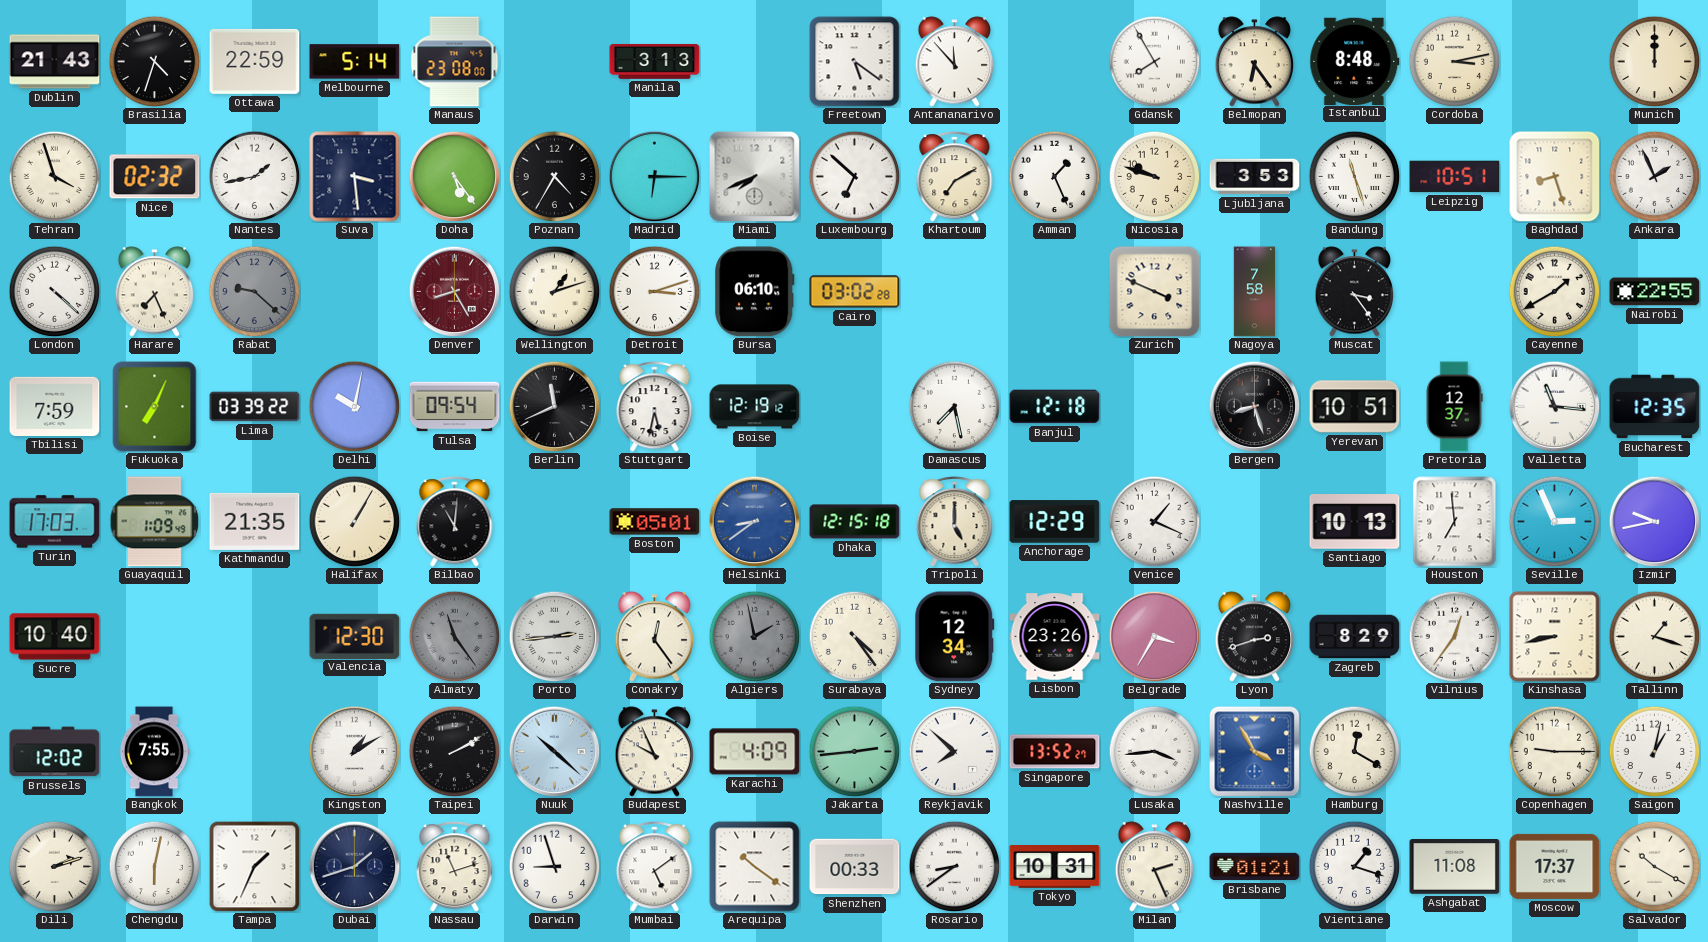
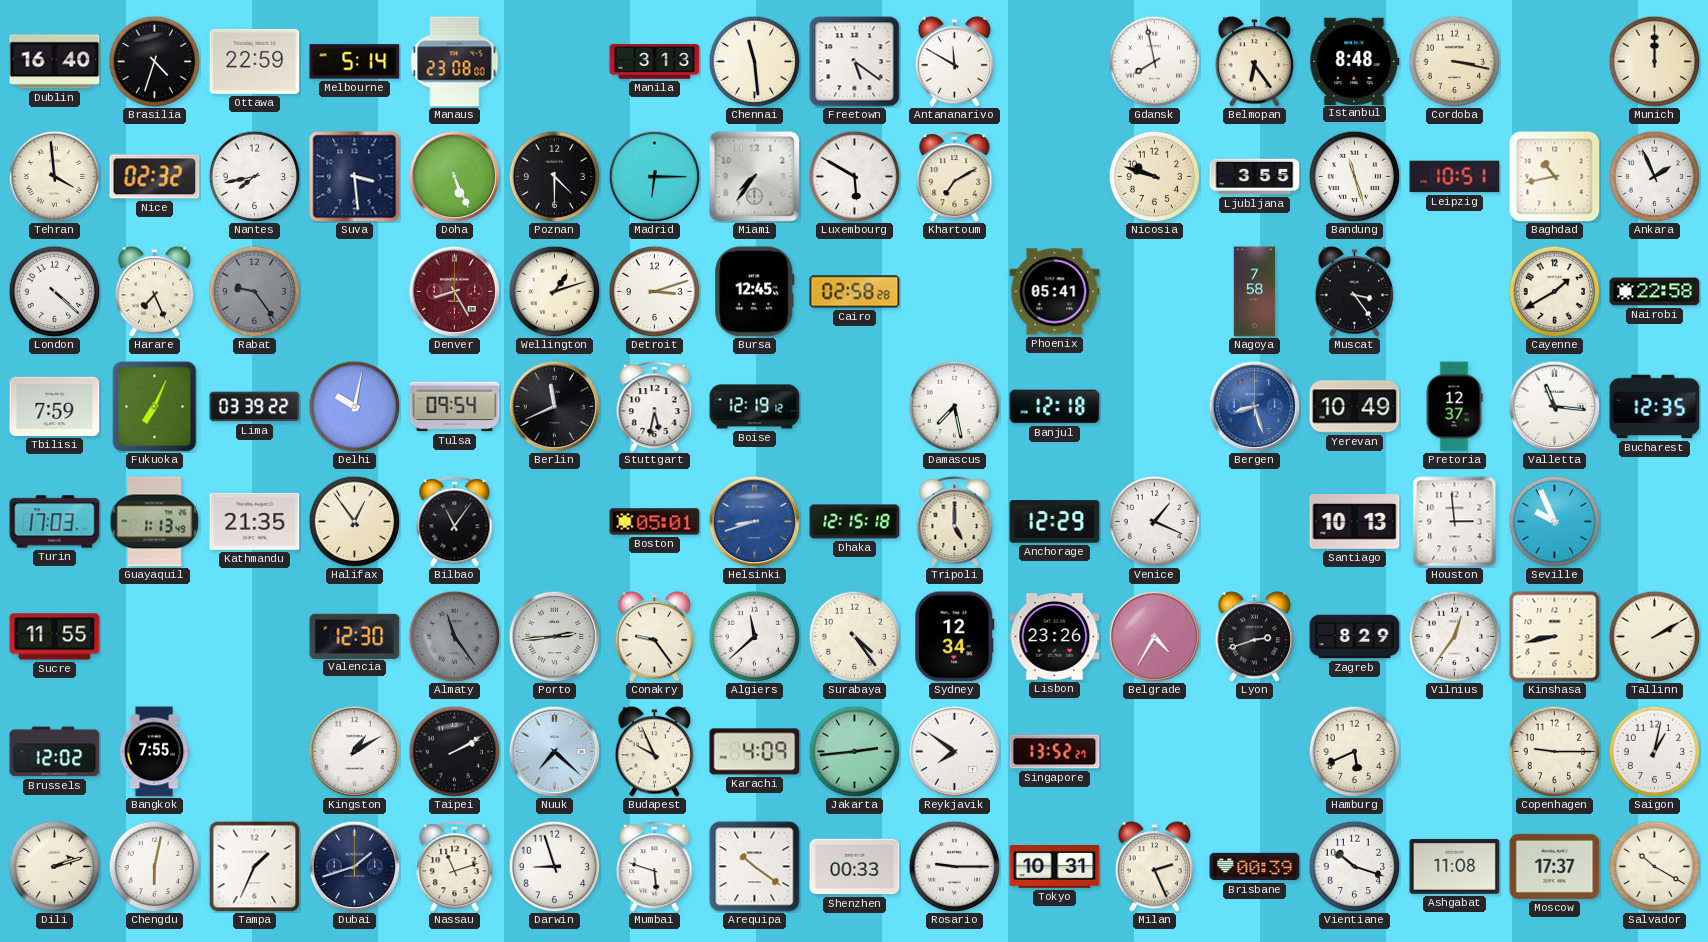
Dublin: 21:43 -> 16:40
Chennai: none -> 11:29
Antananarivo: 11:53 -> 11:50
Gdansk: 7:55 -> 7:58
Cordoba: 3:13 -> 3:17
Tehran: 3:57 -> 3:59
Nantes: 1:43 -> 7:43
Doha: 5:24 -> 5:26
Poznan: 4:35 -> 4:30
Miami: 7:41 -> 7:36
Luxembourg: 6:52 -> 5:50
Amman: 1:26 -> none
Ljubljana: 3:53 -> 3:55
Baghdad: 8:27 -> 10:43
Rabat: 9:22 -> 9:24
Bursa: 06:10 -> 12:45
Cairo: 03:02 -> 02:58
Phoenix: none -> 05:41
Zurich: 3:49 -> none
Nairobi: 22:55 -> 22:58
Bergen dial: black -> blue
Yerevan: 10:51 -> 10:49
Guayaquil: 1:09 -> 1:13
Halifax: 1:05 -> 12:54
Bilbao: 11:01 -> 11:06
Helsinki: 8:39 -> 8:42
Houston: 6:59 -> 2:59
Seville: 2:56 -> 9:56
Izmir: 9:43 -> none
Sucre: 10:40 -> 11:55
Conakry: 12:24 -> 9:24
Algiers: 1:58 -> 11:38
Algiers dial: grey -> white
Belgrade: 3:35 -> 4:35
Tallinn: 1:18 -> 2:10
Nuuk: 10:22 -> 7:22
Reykjavik: 7:52 -> 7:51
Lusaka: 3:44 -> none
Nashville: 3:55 -> none
Hamburg: 12:20 -> 5:41
Mumbai: 5:09 -> 5:48
Rosario: 8:39 -> 9:15
Brisbane: 01:21 -> 00:39
Vientiane: 1:18 -> 10:18
